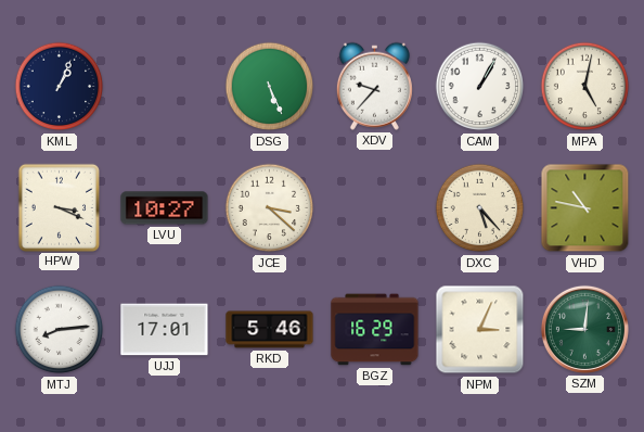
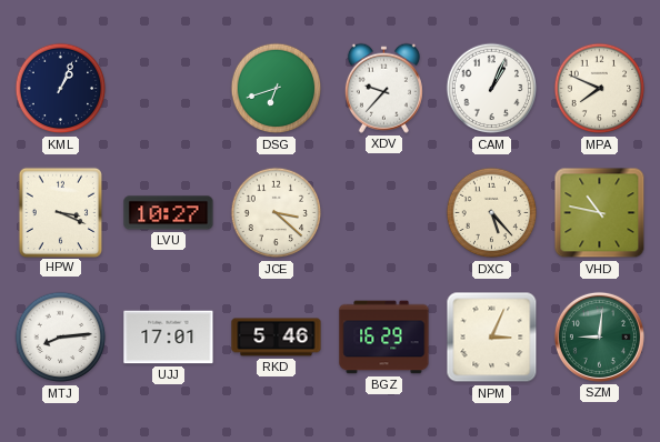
DSG: 5:26 -> 6:42
CAM: 1:05 -> 1:04
MPA: 5:02 -> 7:49
